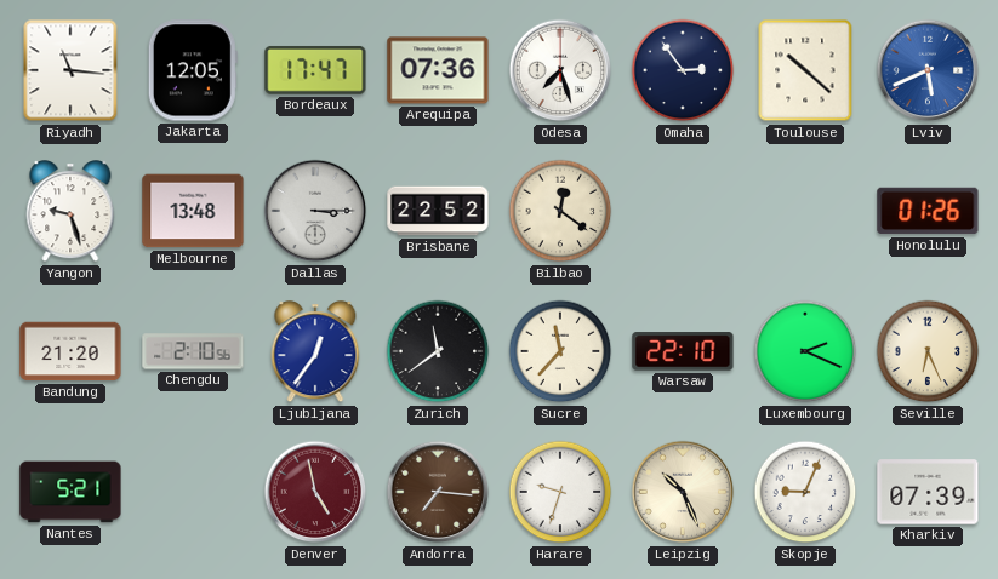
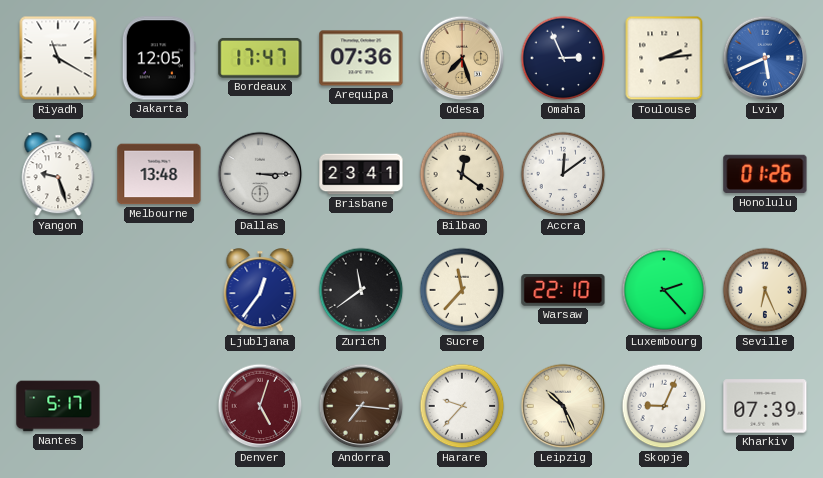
Riyadh: 11:16 -> 11:20
Odesa dial: white -> champagne
Omaha: 2:54 -> 2:56
Toulouse: 10:22 -> 2:14
Brisbane: 22:52 -> 23:41
Accra: none -> 12:09
Bandung: 21:20 -> none
Chengdu: 2:10 -> none
Luxembourg: 2:19 -> 2:23
Nantes: 5:21 -> 5:17
Denver: 4:58 -> 5:03
Harare: 9:33 -> 9:37
